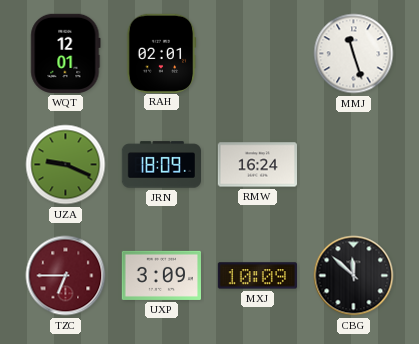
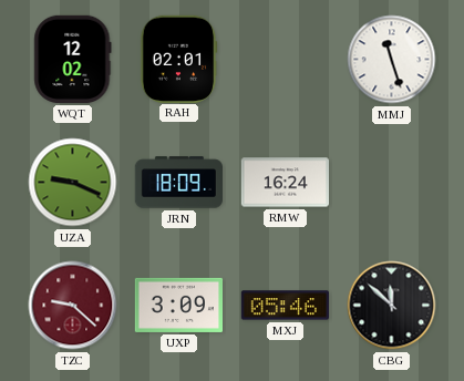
WQT: 12:01 -> 12:02
TZC: 6:45 -> 9:22
MXJ: 10:09 -> 05:46
